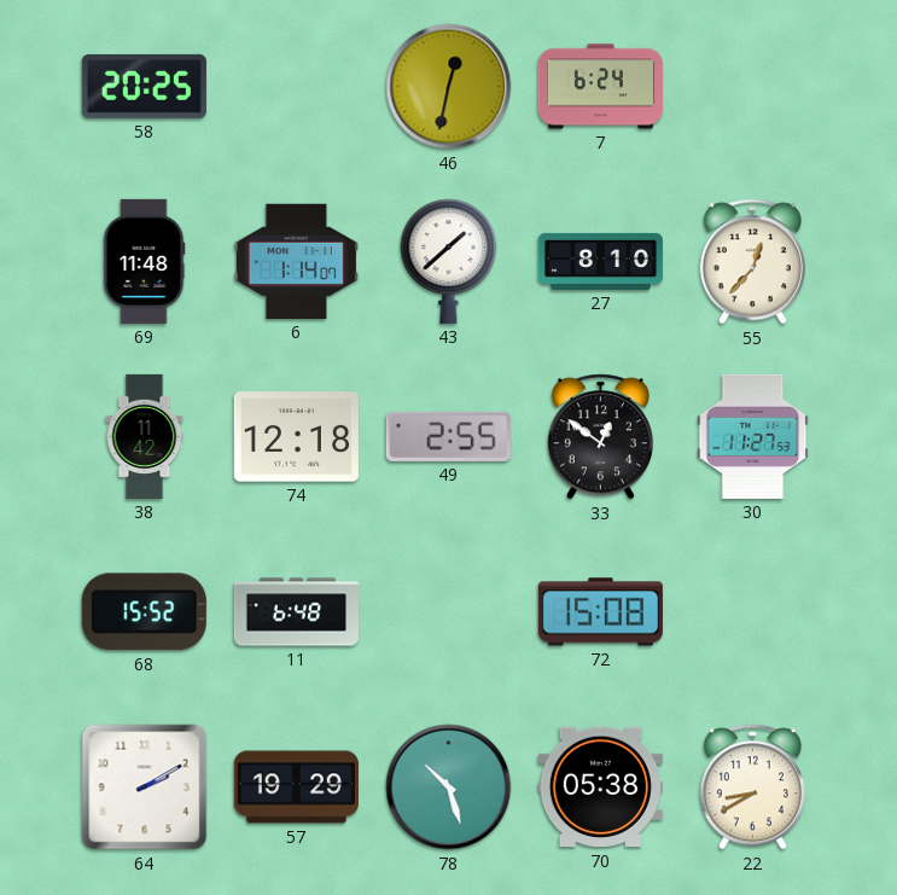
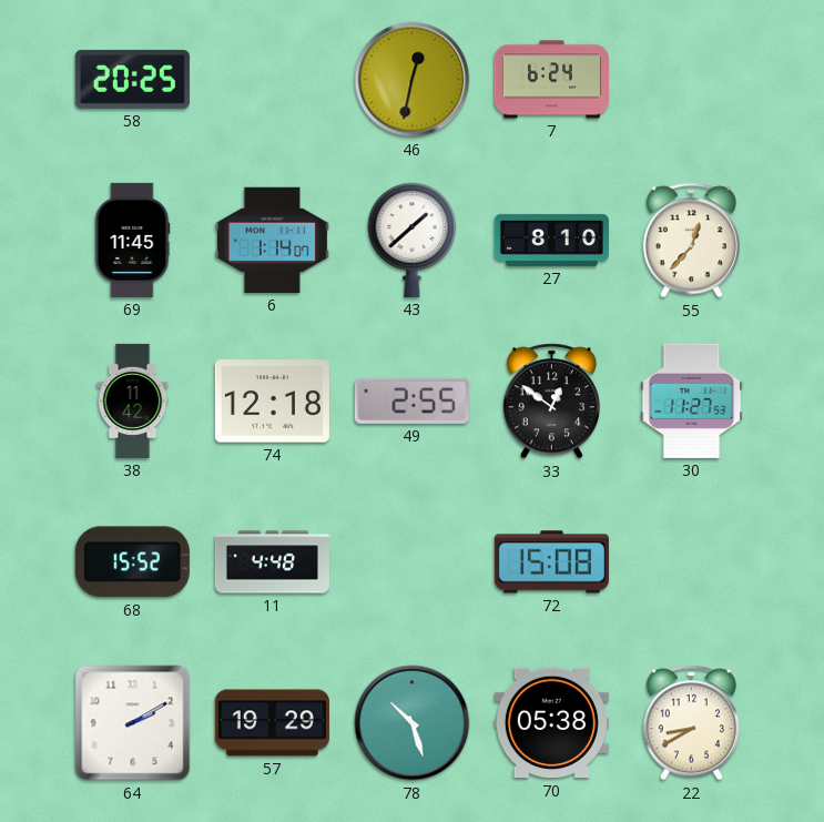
69: 11:48 -> 11:45
11: 6:48 -> 4:48
